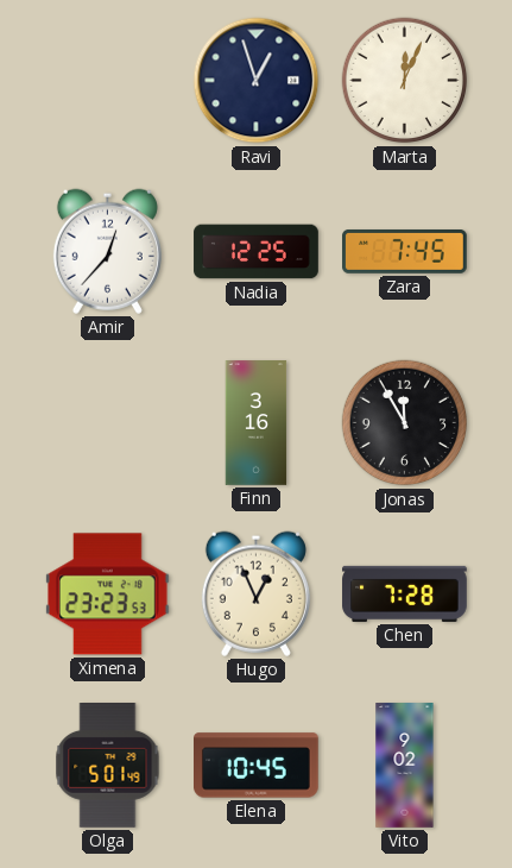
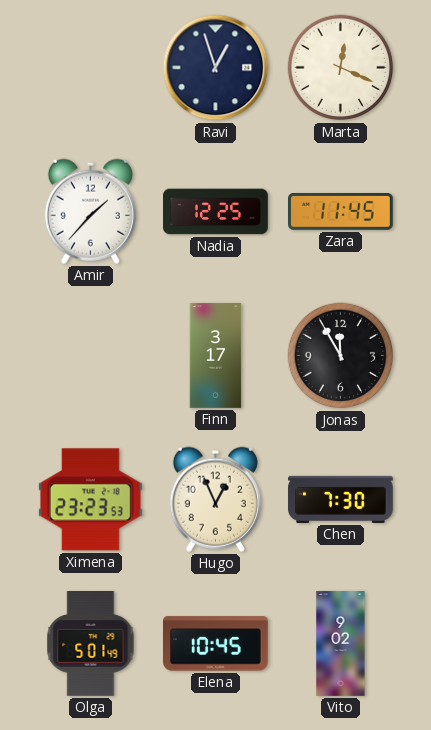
Marta: 12:04 -> 12:19
Amir: 12:37 -> 1:37
Zara: 7:45 -> 11:45
Finn: 3:16 -> 3:17
Chen: 7:28 -> 7:30
